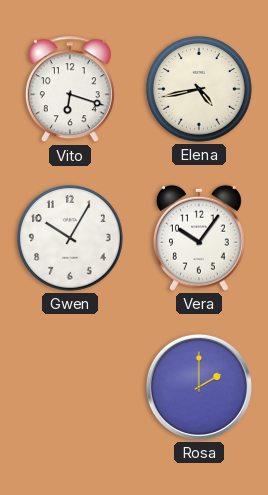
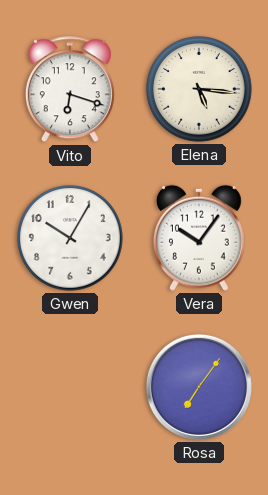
Elena: 4:43 -> 5:16
Rosa: 2:00 -> 7:06
